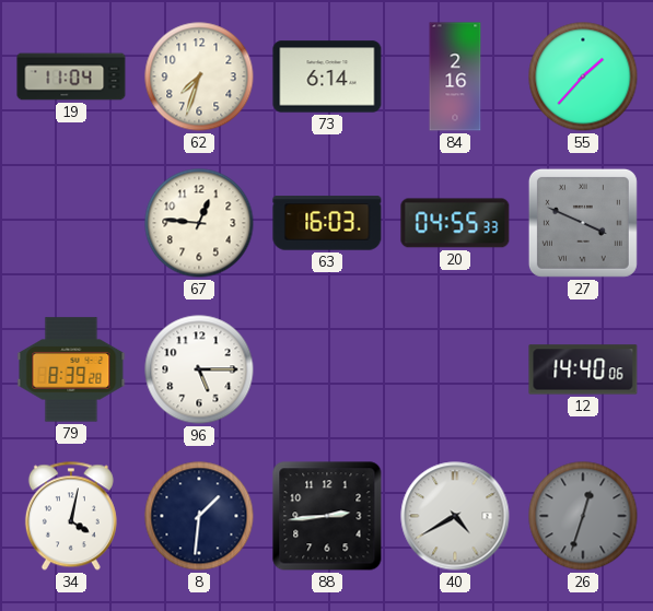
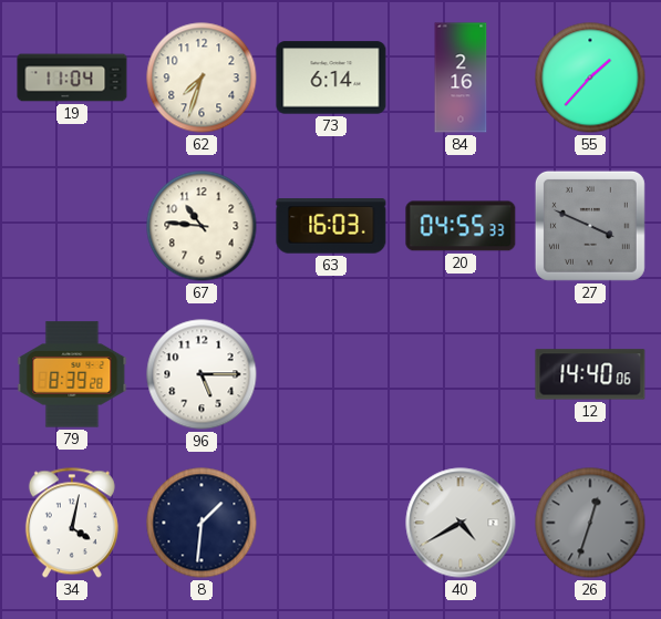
67: 12:46 -> 10:46
88: 2:44 -> none
